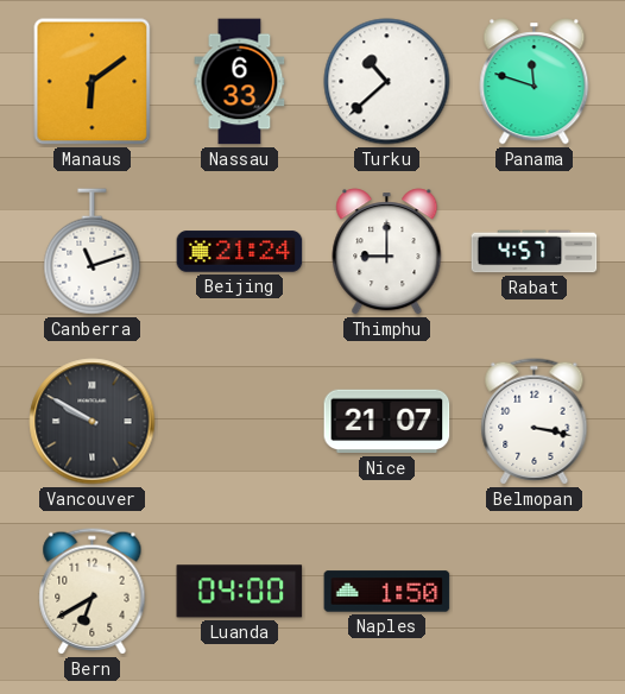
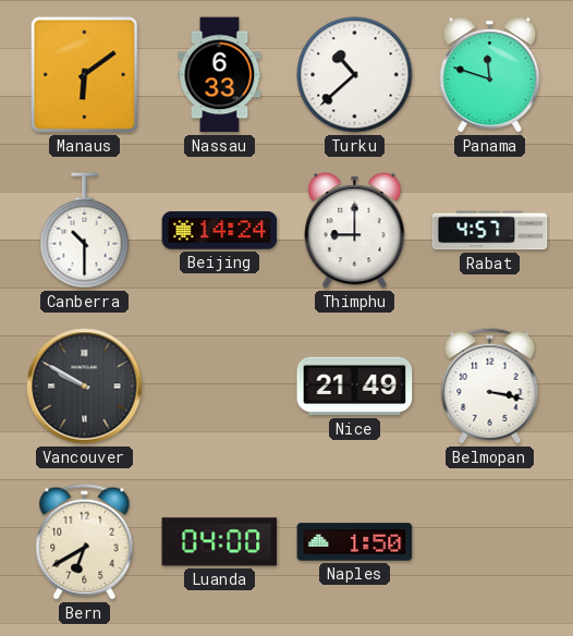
Canberra: 11:12 -> 10:30
Beijing: 21:24 -> 14:24
Nice: 21:07 -> 21:49
